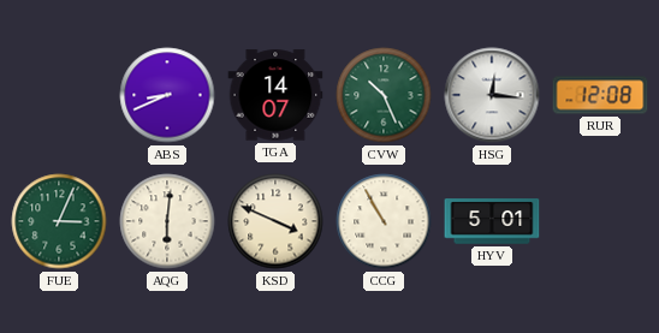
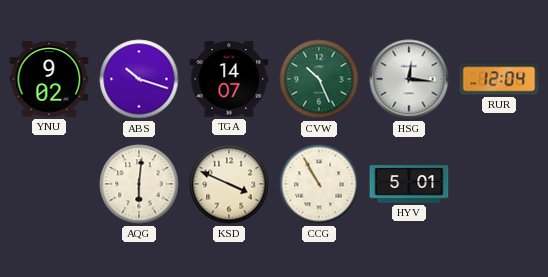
YNU: none -> 9:02
ABS: 8:41 -> 10:18
RUR: 12:08 -> 12:04
FUE: 3:04 -> none
